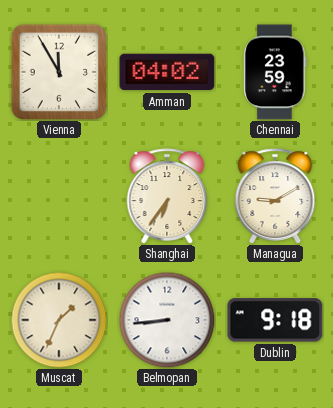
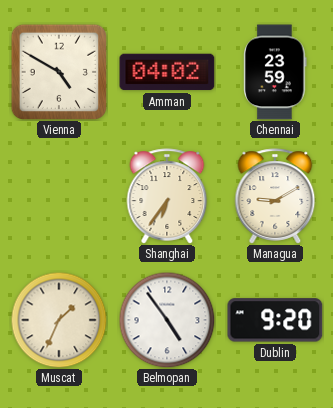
Vienna: 11:55 -> 4:50
Belmopan: 8:44 -> 4:54
Dublin: 9:18 -> 9:20
